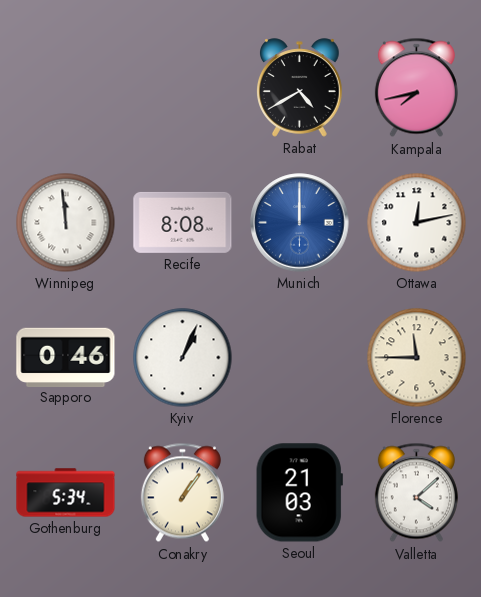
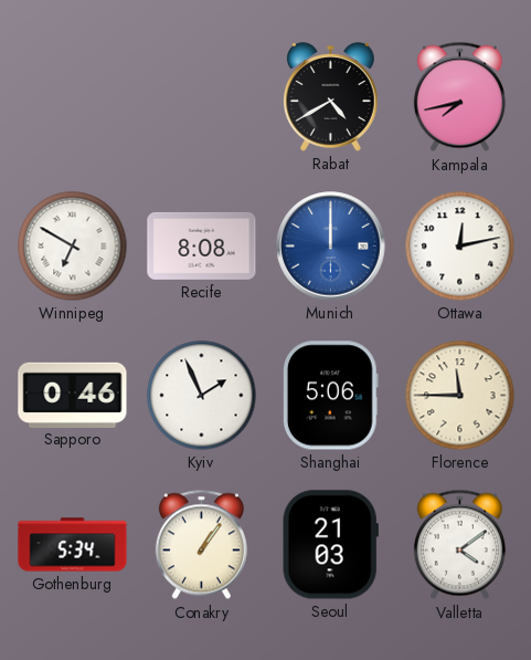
Winnipeg: 11:59 -> 6:50
Kyiv: 1:04 -> 1:56
Shanghai: none -> 5:06
Valletta: 4:08 -> 4:09
